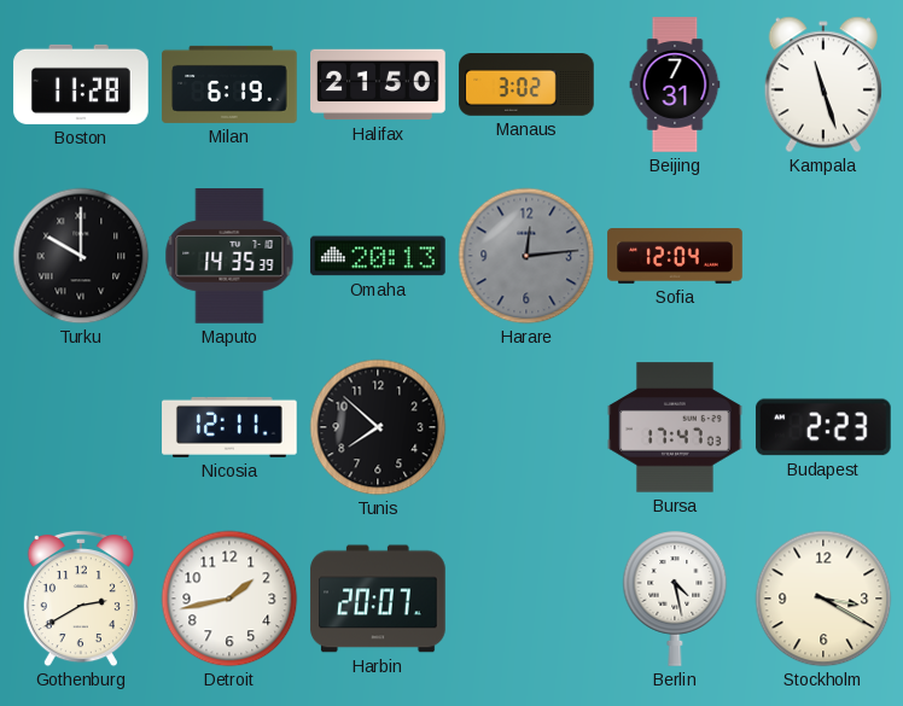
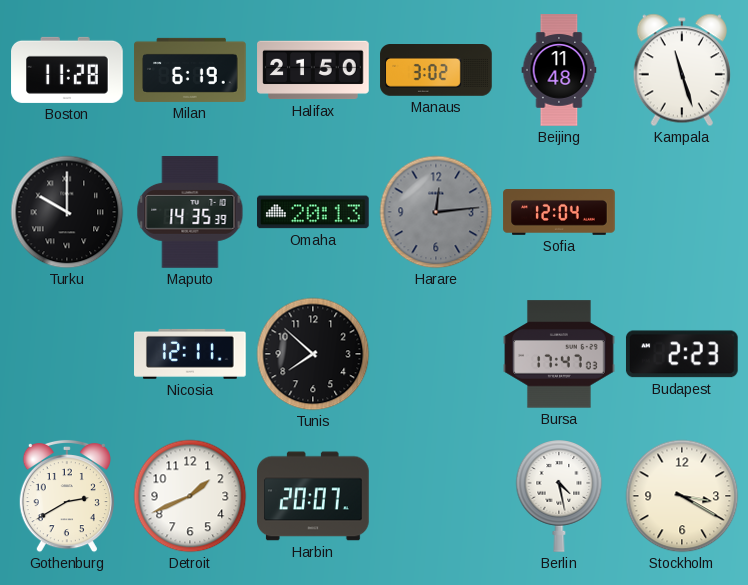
Beijing: 7:31 -> 11:48
Detroit: 1:43 -> 1:41
